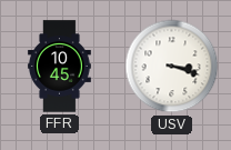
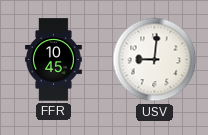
USV: 3:18 -> 9:01
